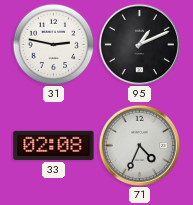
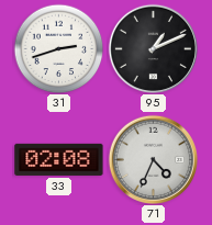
31: 2:47 -> 2:42
